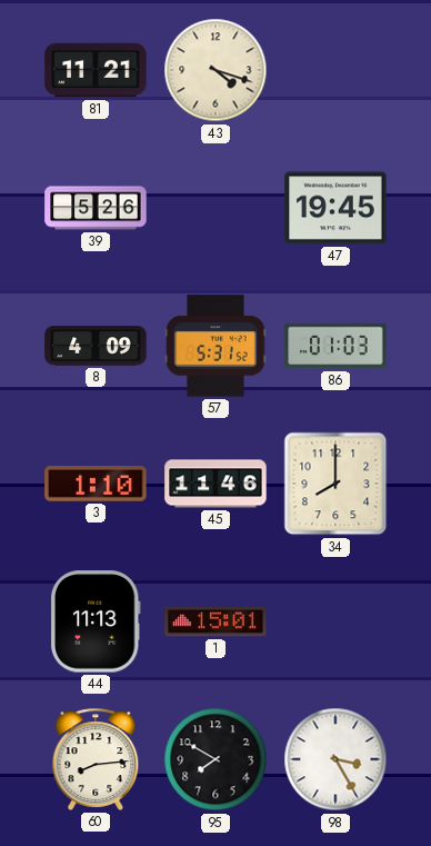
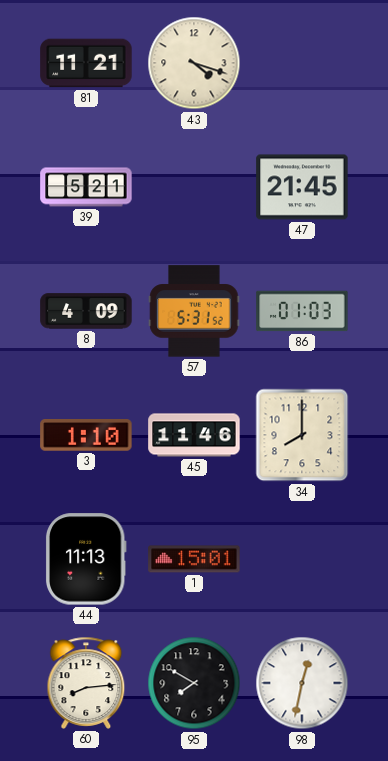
39: 5:26 -> 5:21
47: 19:45 -> 21:45
98: 3:25 -> 12:32
